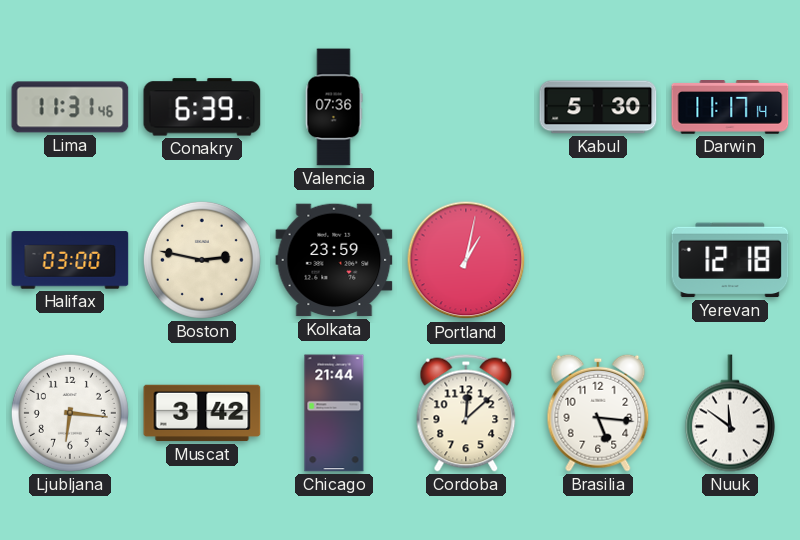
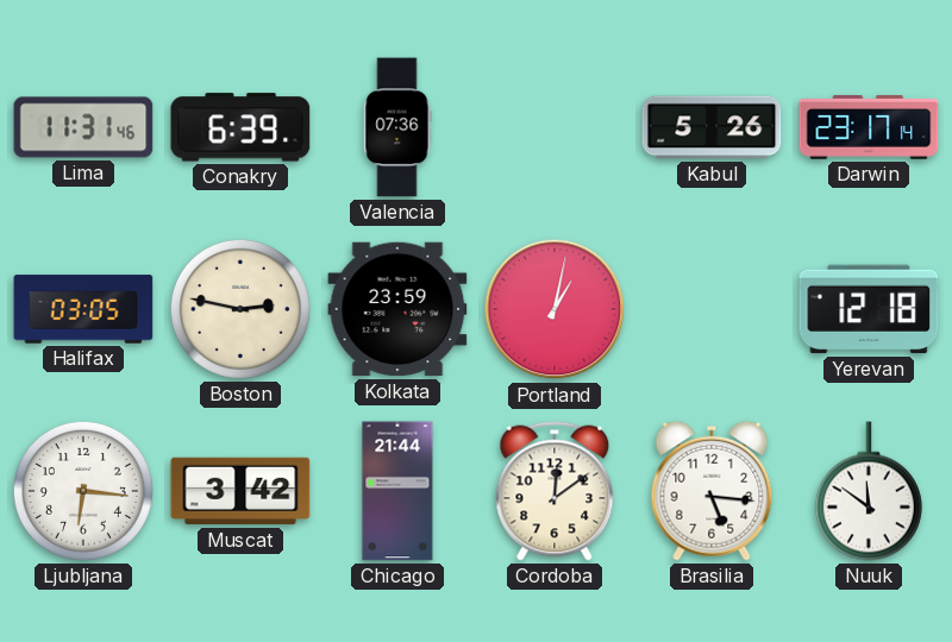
Kabul: 5:30 -> 5:26
Darwin: 11:17 -> 23:17
Halifax: 03:00 -> 03:05
Cordoba: 12:08 -> 12:09
